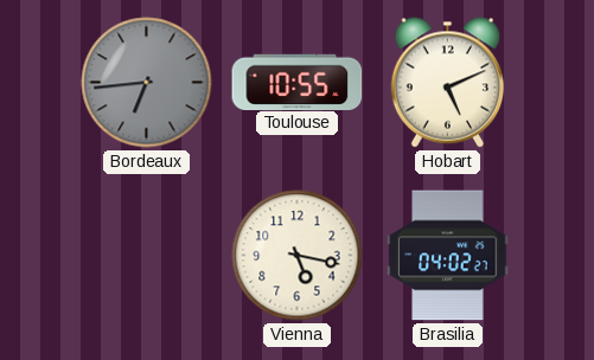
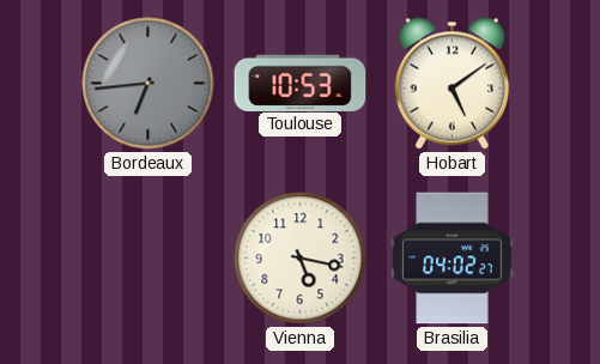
Toulouse: 10:55 -> 10:53
Hobart: 5:11 -> 5:09
